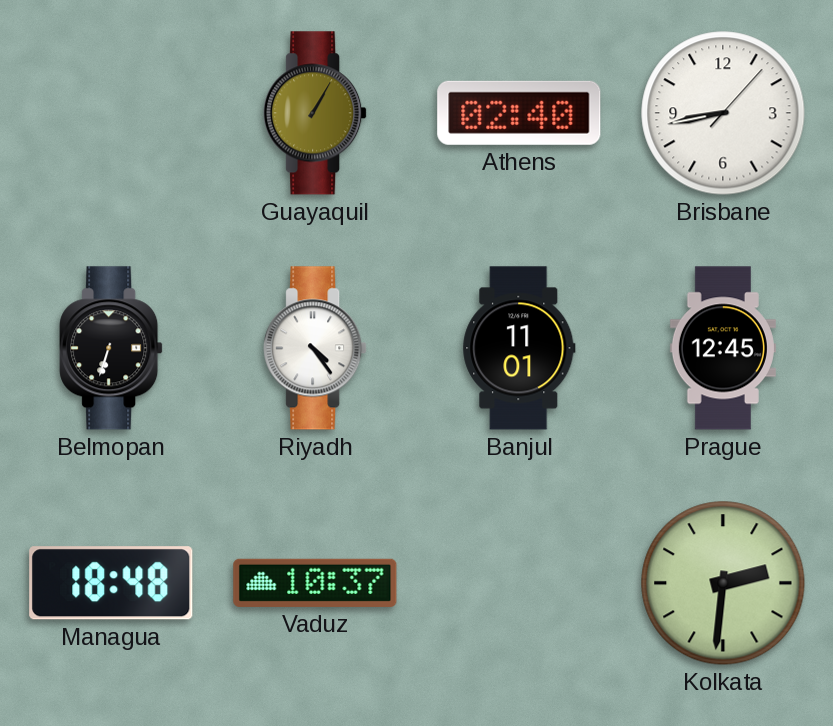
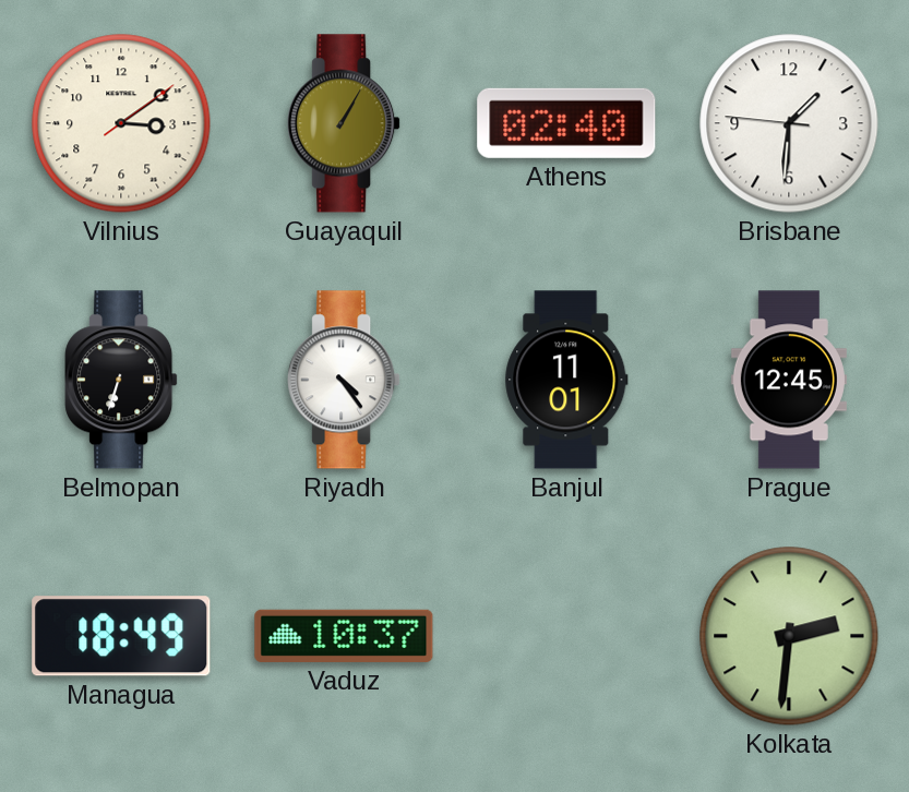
Vilnius: none -> 3:09
Brisbane: 8:43 -> 1:30
Managua: 18:48 -> 18:49
